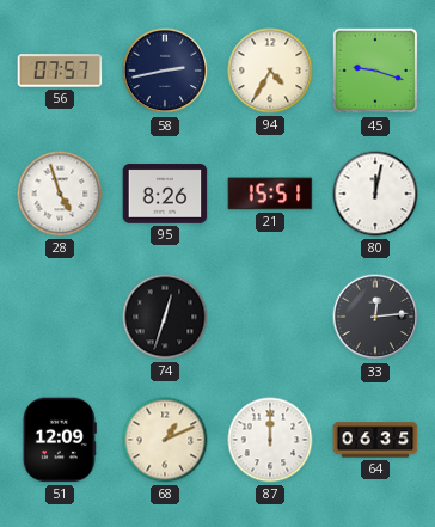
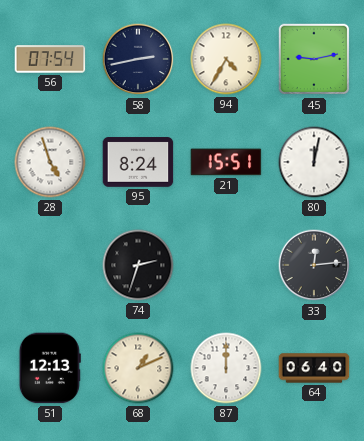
56: 07:57 -> 07:54
45: 9:18 -> 9:13
95: 8:26 -> 8:24
74: 12:33 -> 2:33
51: 12:09 -> 12:13
64: 06:35 -> 06:40
